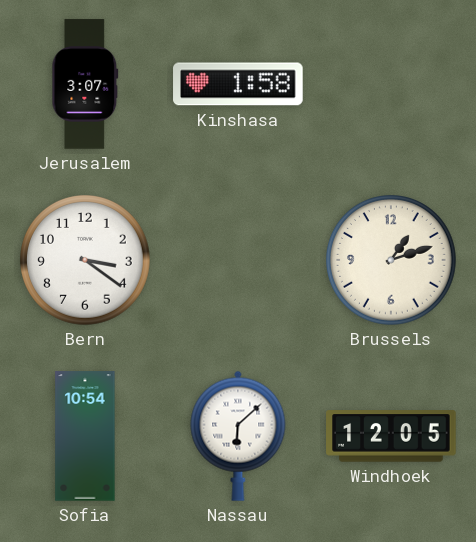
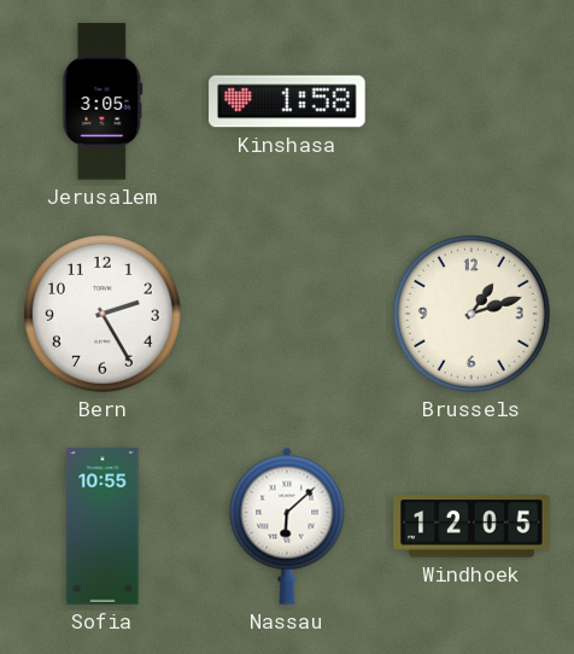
Jerusalem: 3:07 -> 3:05
Bern: 3:21 -> 2:25
Sofia: 10:54 -> 10:55
